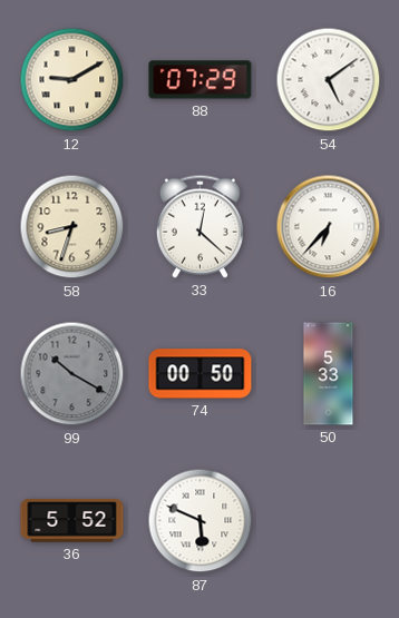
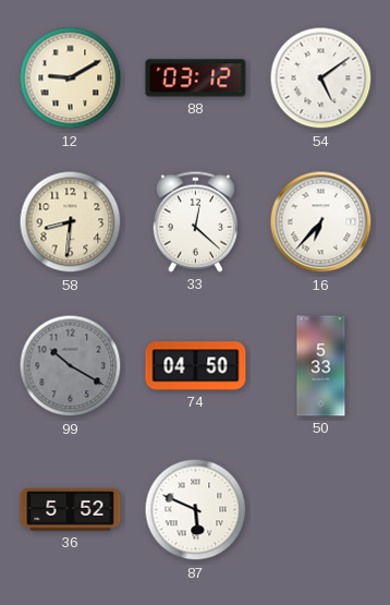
88: 07:29 -> 03:12
58: 8:33 -> 8:31
74: 00:50 -> 04:50
